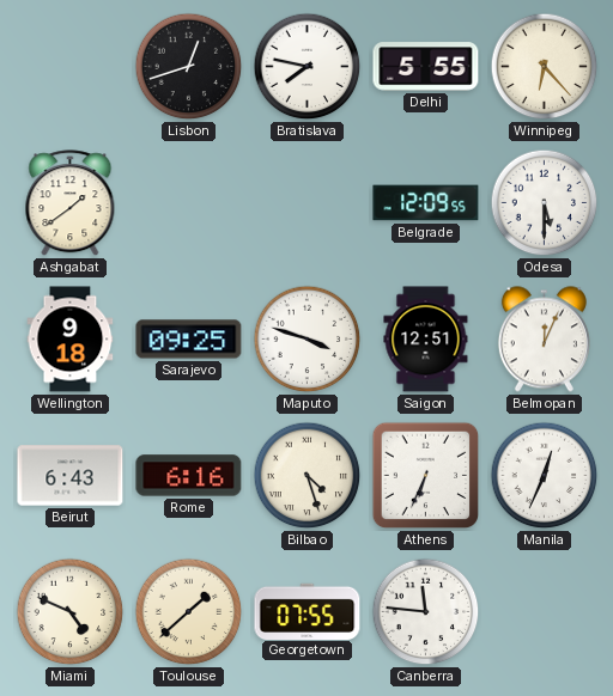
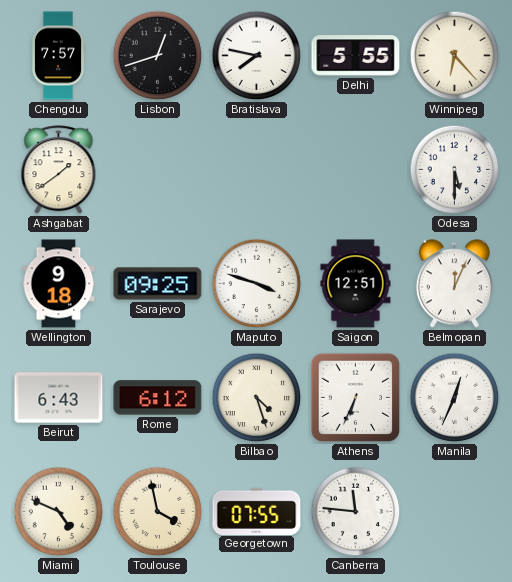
Chengdu: none -> 7:57
Belgrade: 12:09 -> none
Rome: 6:16 -> 6:12
Toulouse: 1:38 -> 3:58
